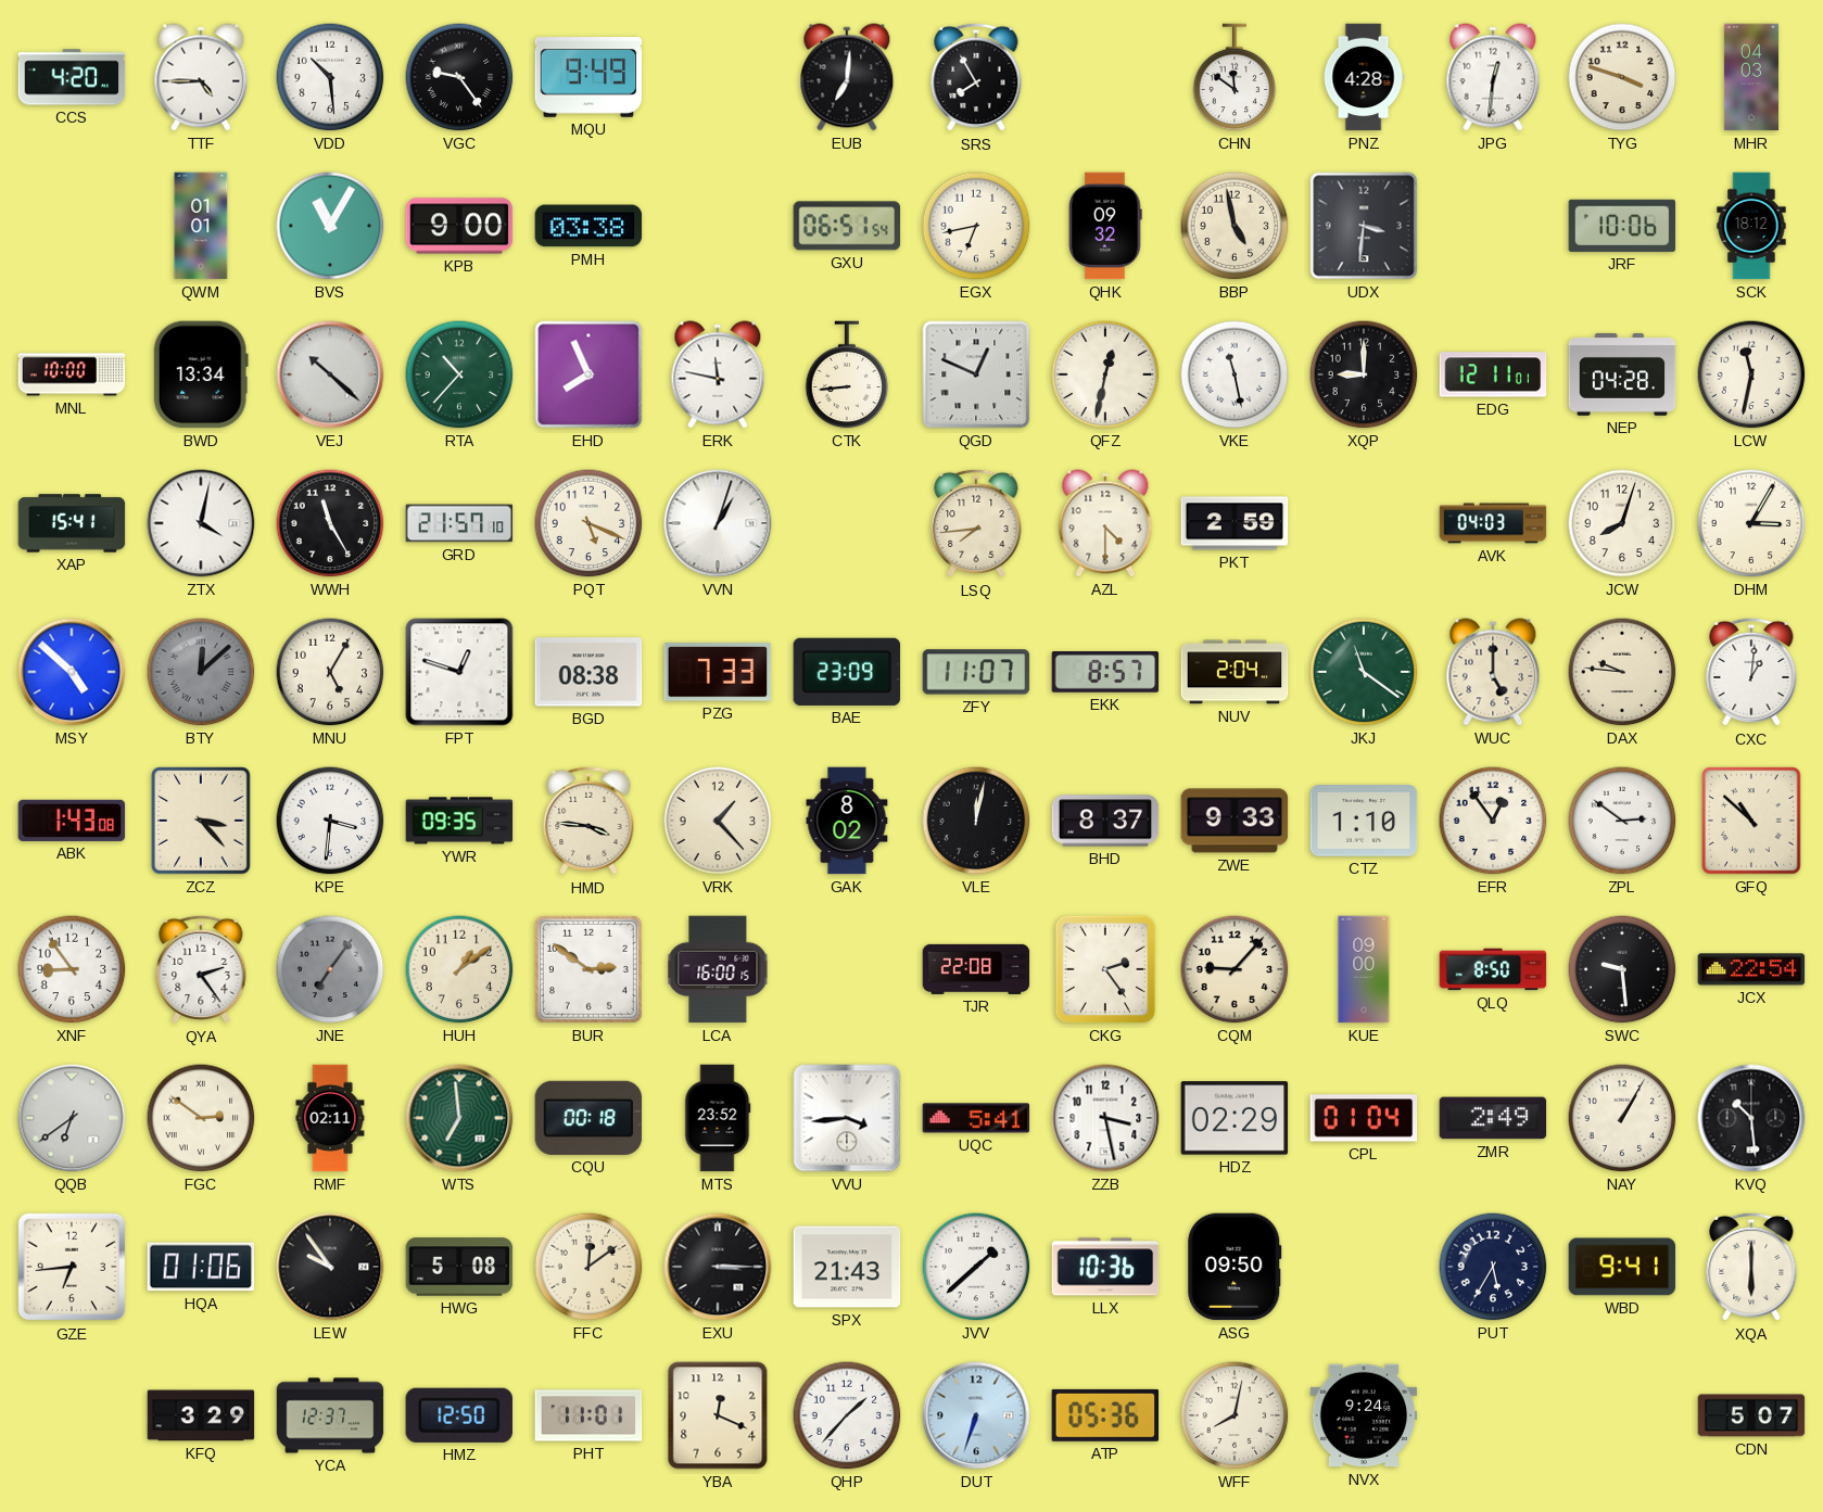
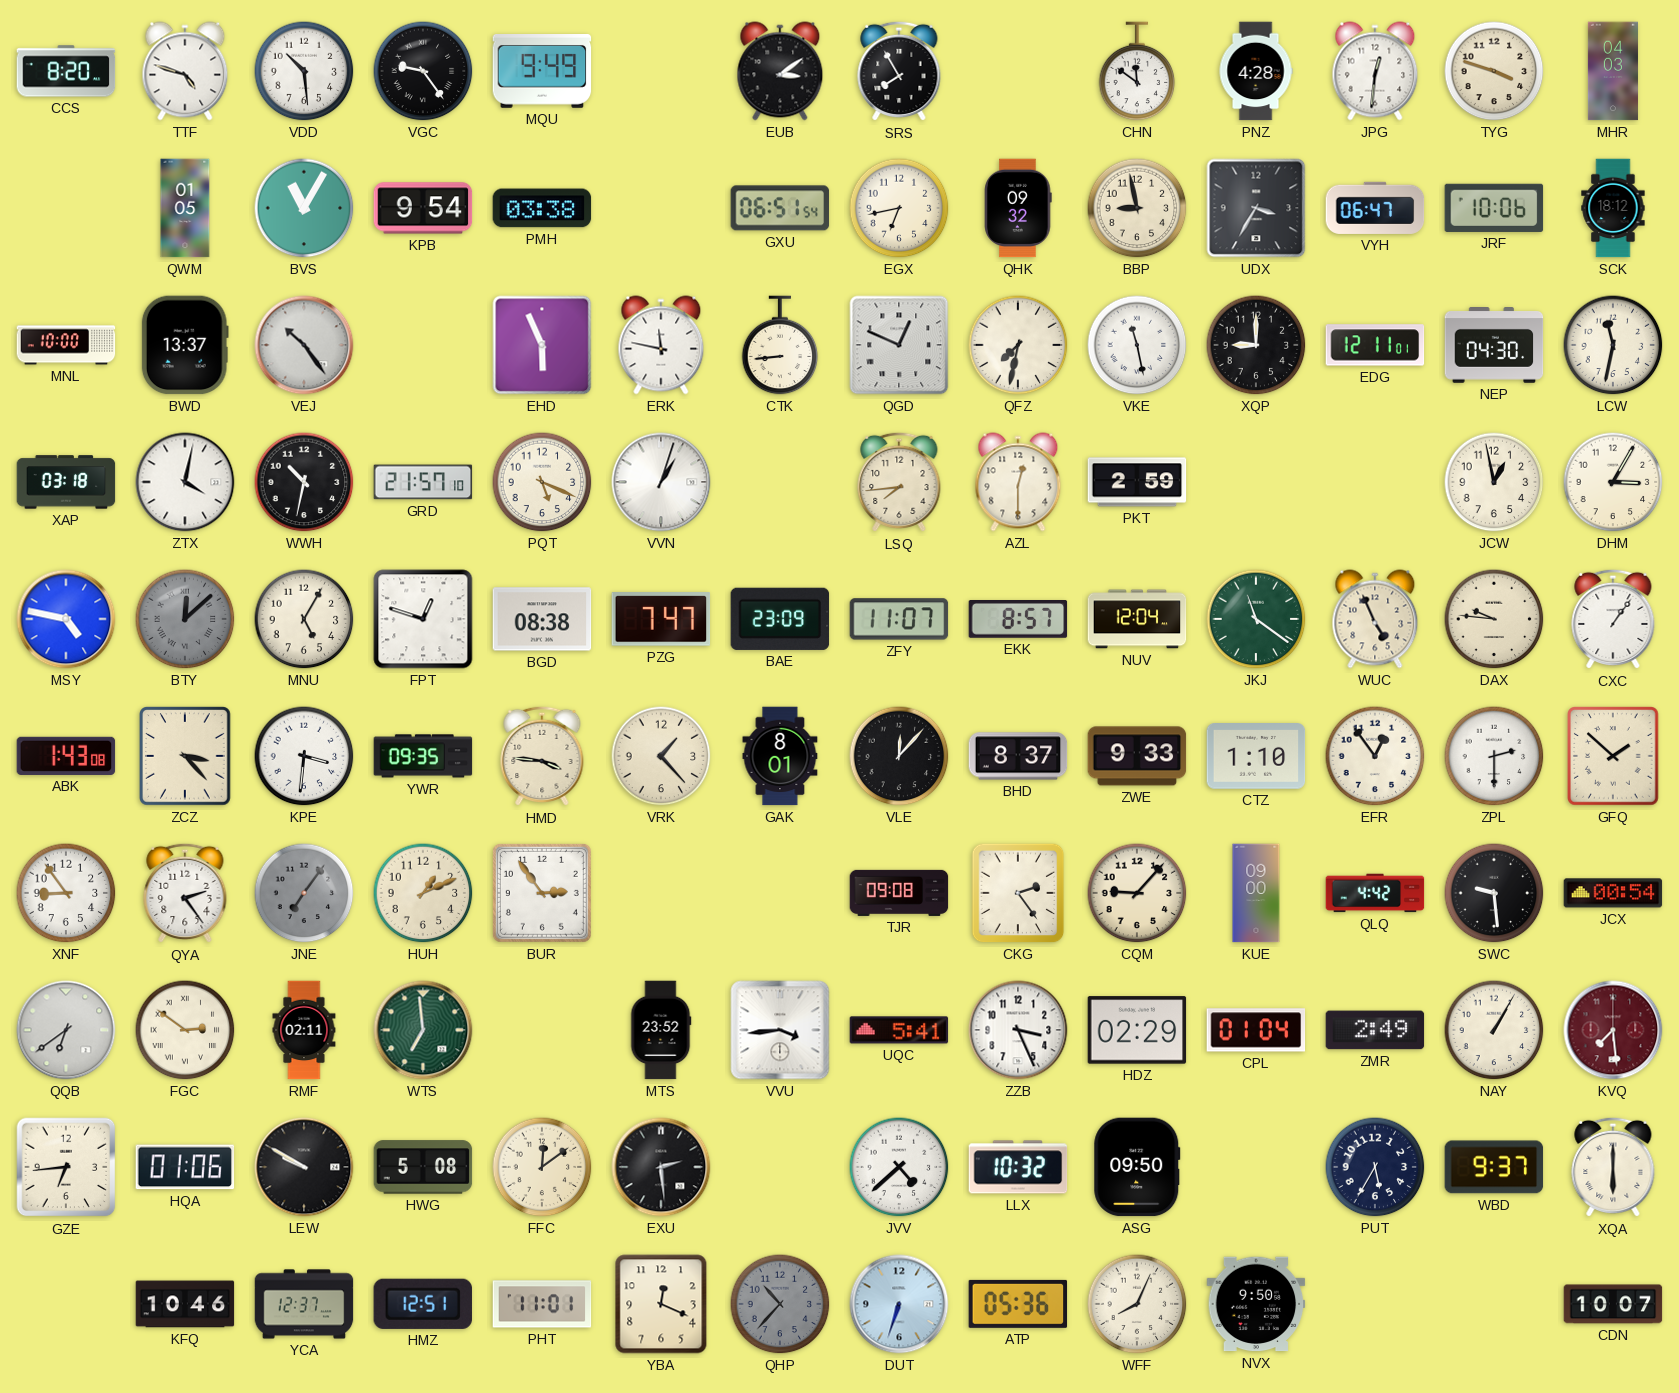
CCS: 4:20 -> 8:20
TTF: 4:45 -> 4:48
EUB: 7:01 -> 3:09
QWM: 01:01 -> 01:05
KPB: 9:00 -> 9:54
BBP: 4:58 -> 8:58
UDX: 3:31 -> 3:35
VYH: none -> 06:47
BWD: 13:34 -> 13:37
VEJ: 10:22 -> 10:24
RTA: 10:37 -> none
EHD: 7:56 -> 5:56
QFZ: 12:32 -> 7:32
NEP: 04:28 -> 04:30
XAP: 15:41 -> 03:18
WWH: 11:25 -> 10:32
AZL: 4:30 -> 12:30
AVK: 04:03 -> none
JCW: 8:03 -> 12:58
MSY: 4:52 -> 4:47
PZG: 7:33 -> 7:47
NUV: 2:04 -> 12:04
WUC: 5:00 -> 4:56
CXC: 1:01 -> 1:06
GAK: 8:02 -> 8:01
VLE: 12:02 -> 12:07
ZPL: 2:51 -> 2:30
GFQ: 10:52 -> 1:52
HUH: 1:09 -> 1:11
BUR: 2:51 -> 2:54
LCA: 16:00 -> none
TJR: 22:08 -> 09:08
QLQ: 8:50 -> 4:42
JCX: 22:54 -> 00:54
CQU: 00:18 -> none
ZZB: 3:28 -> 3:26
KVQ: 10:29 -> 7:29
KVQ dial: black -> burgundy
LEW: 9:54 -> 9:50
EXU: 3:15 -> 2:29
SPX: 21:43 -> none
JVV: 1:38 -> 4:38
LLX: 10:36 -> 10:32
WBD: 9:41 -> 9:37
KFQ: 3:29 -> 10:46
HMZ: 12:50 -> 12:51
QHP: 1:37 -> 10:37
QHP dial: white -> grey
WFF: 8:02 -> 8:04
NVX: 9:24 -> 9:50
CDN: 5:07 -> 10:07
